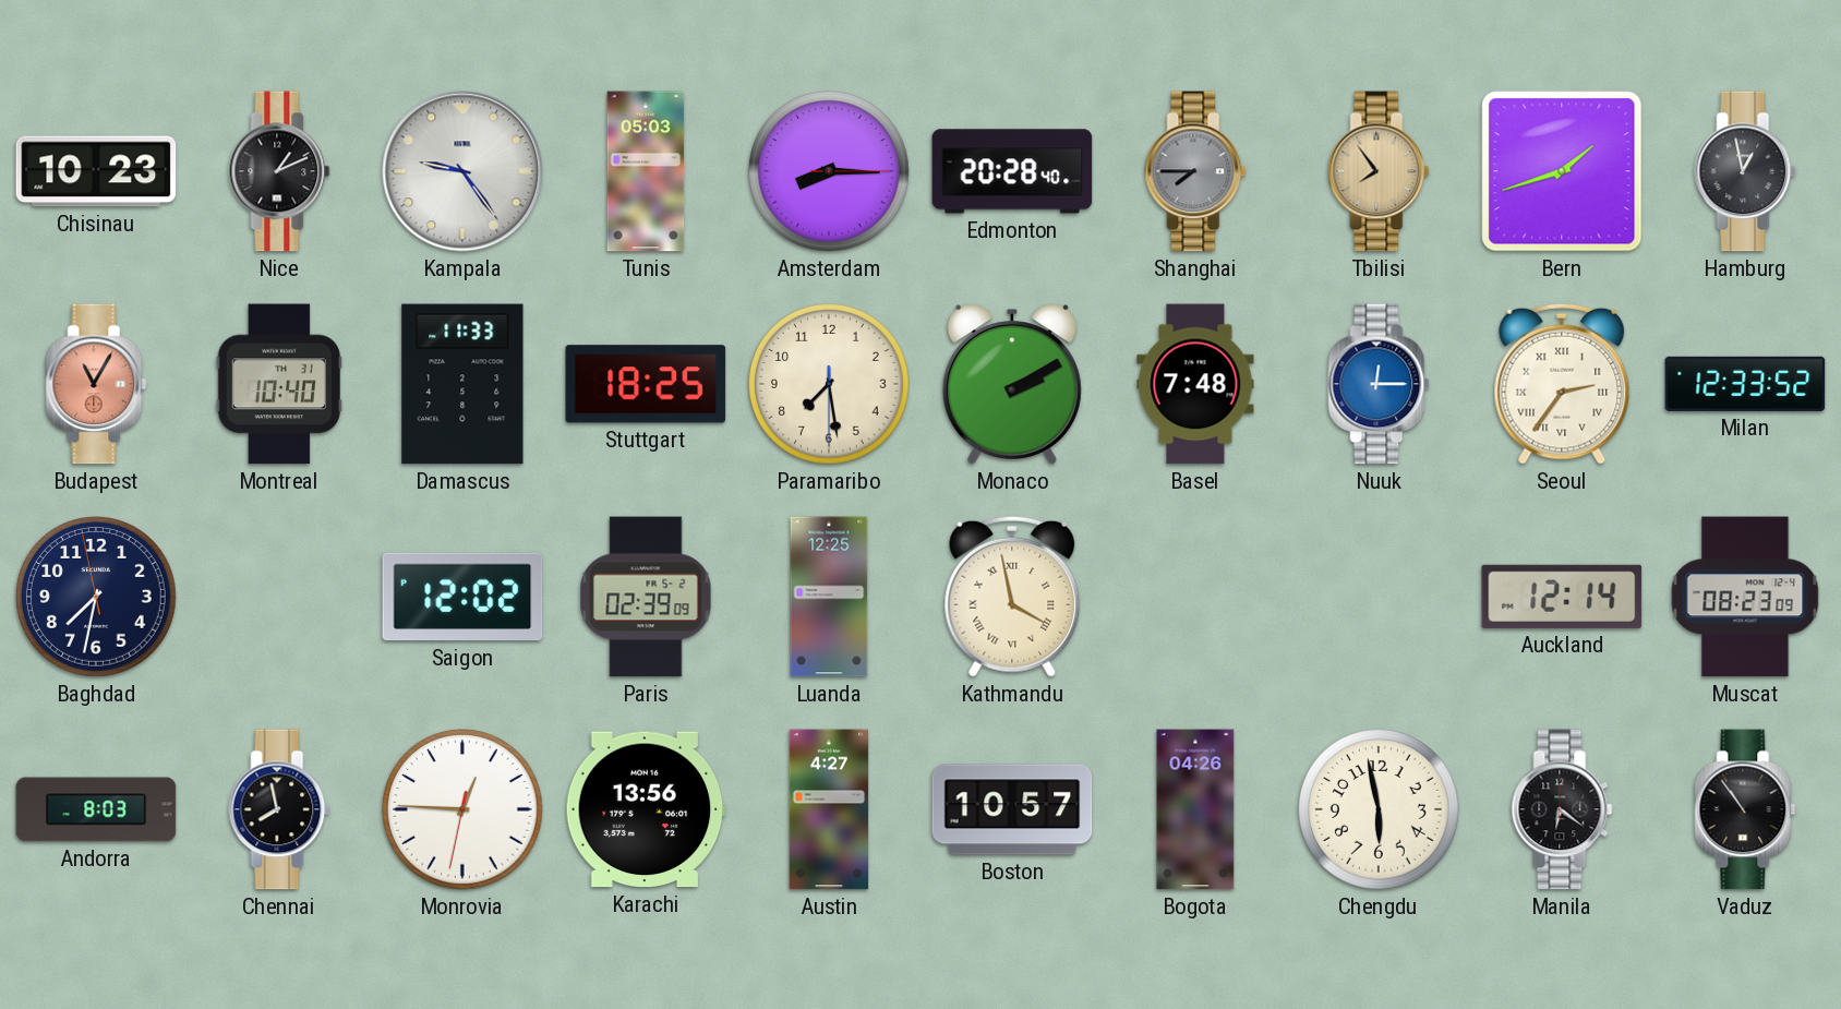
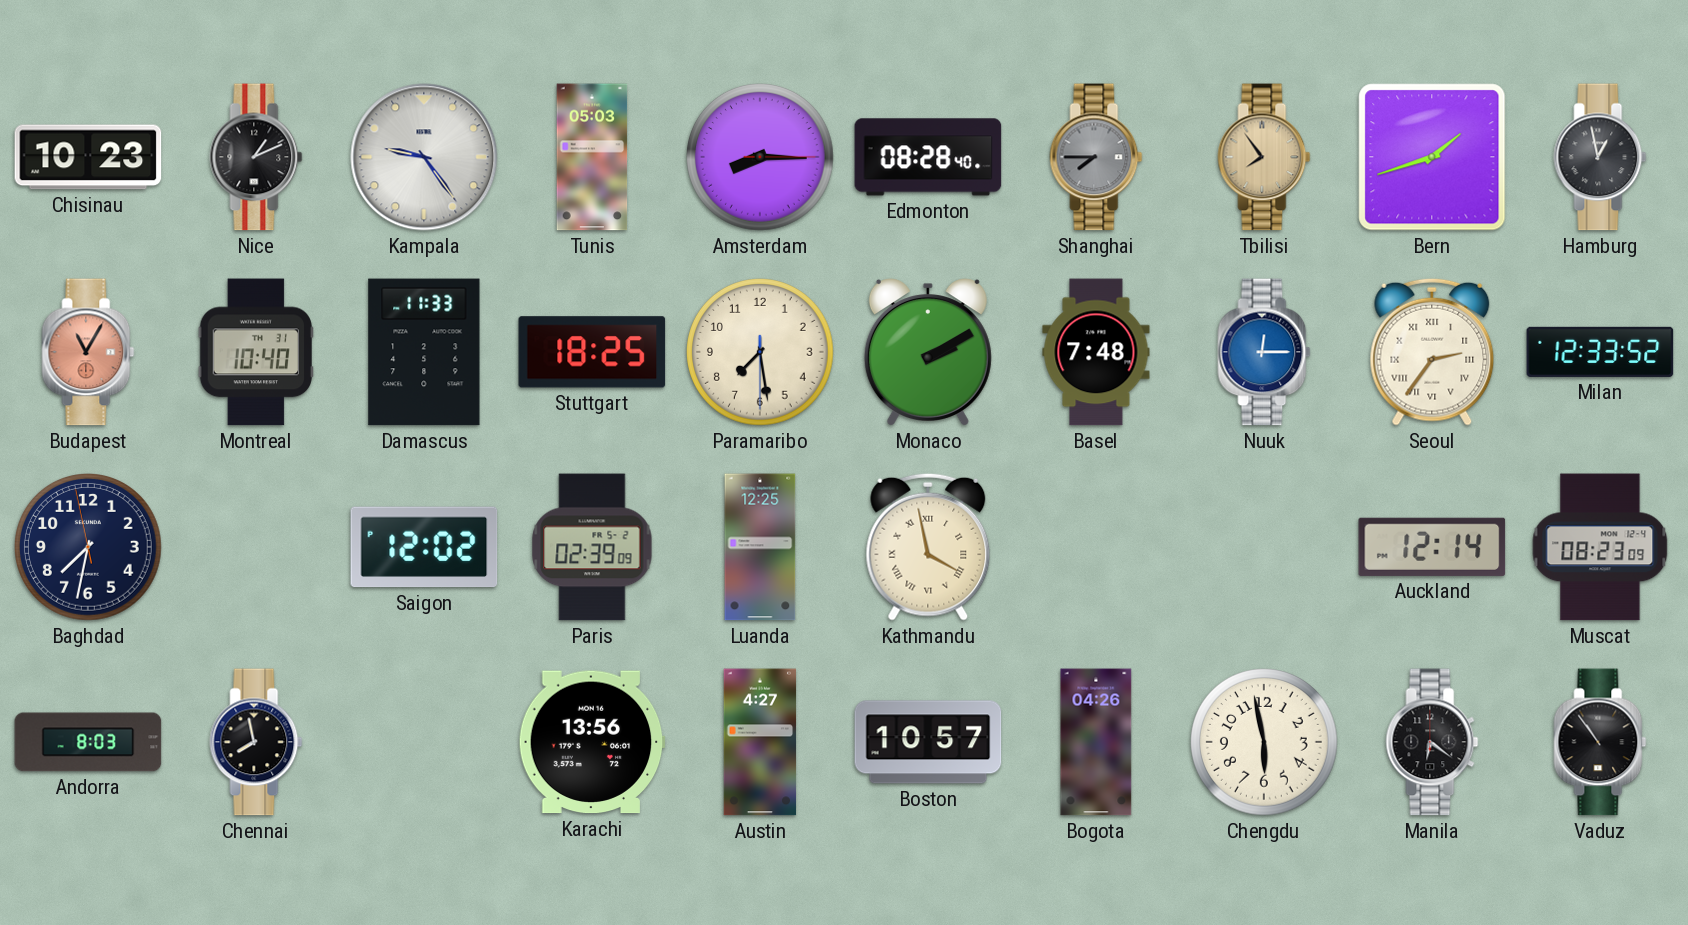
Edmonton: 20:28 -> 08:28
Monrovia: 12:45 -> none
